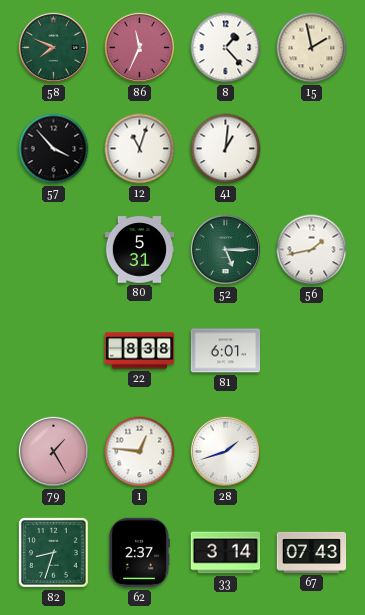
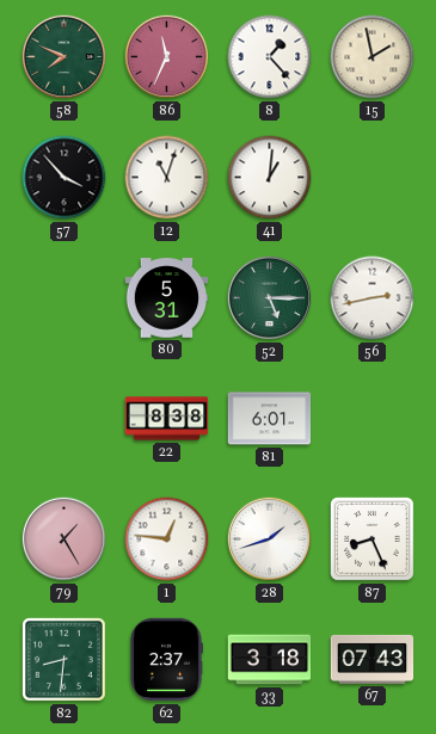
56: 1:43 -> 2:43
87: none -> 8:26
82: 8:33 -> 8:31
33: 3:14 -> 3:18
